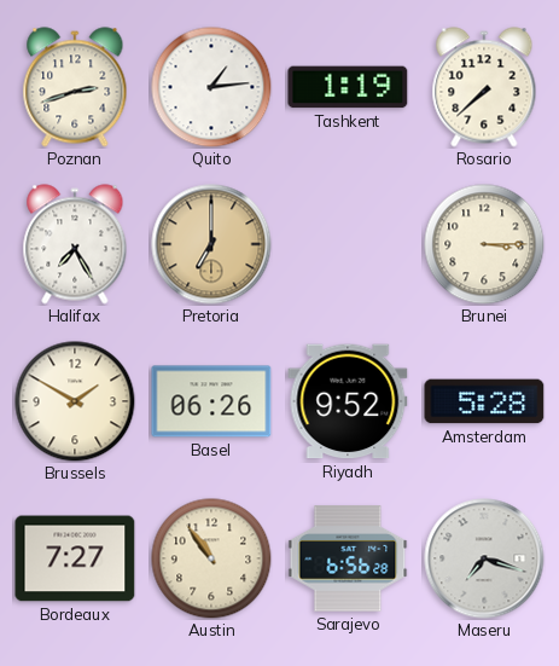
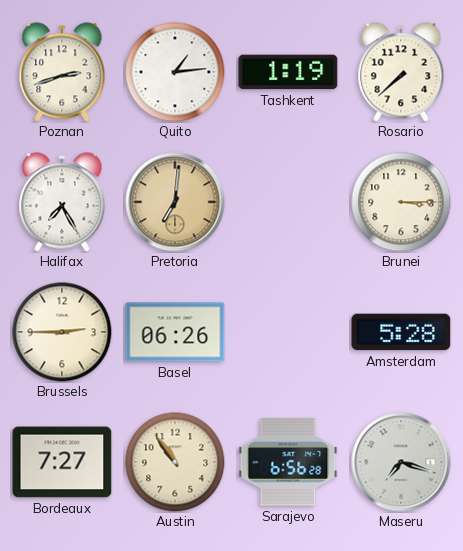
Pretoria: 7:00 -> 7:01
Brussels: 1:50 -> 2:45
Riyadh: 9:52 -> none
